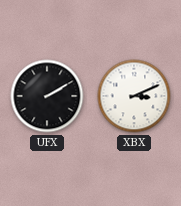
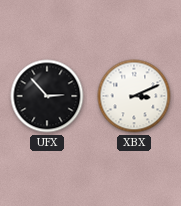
UFX: 2:10 -> 2:53
